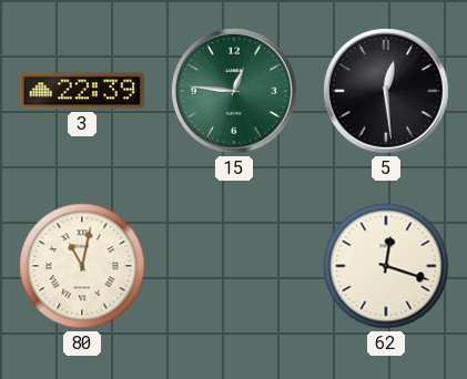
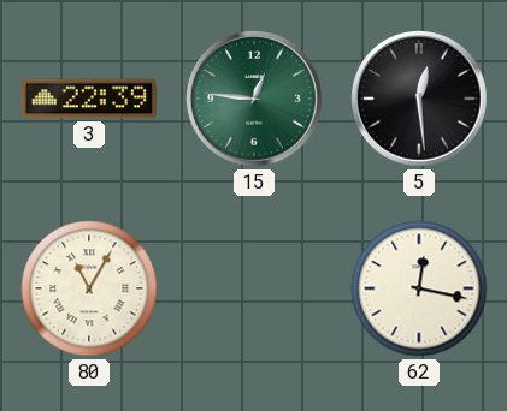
80: 11:02 -> 11:05
62: 12:18 -> 12:17
